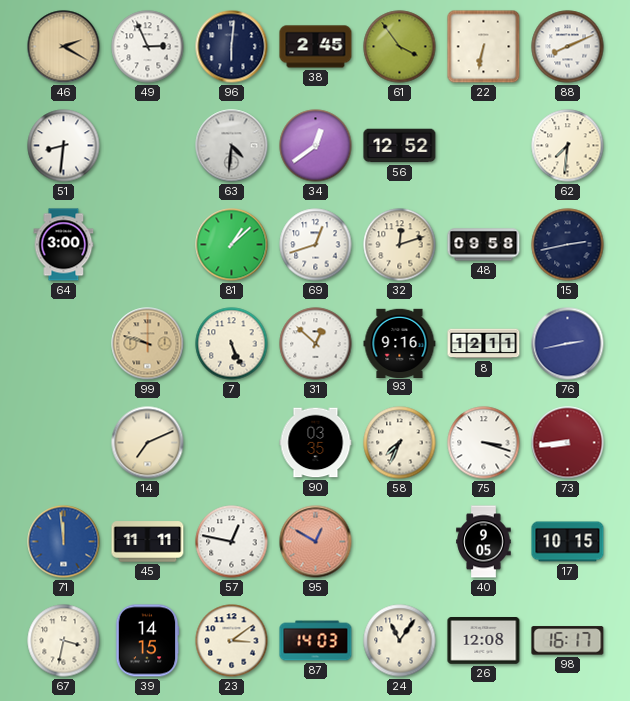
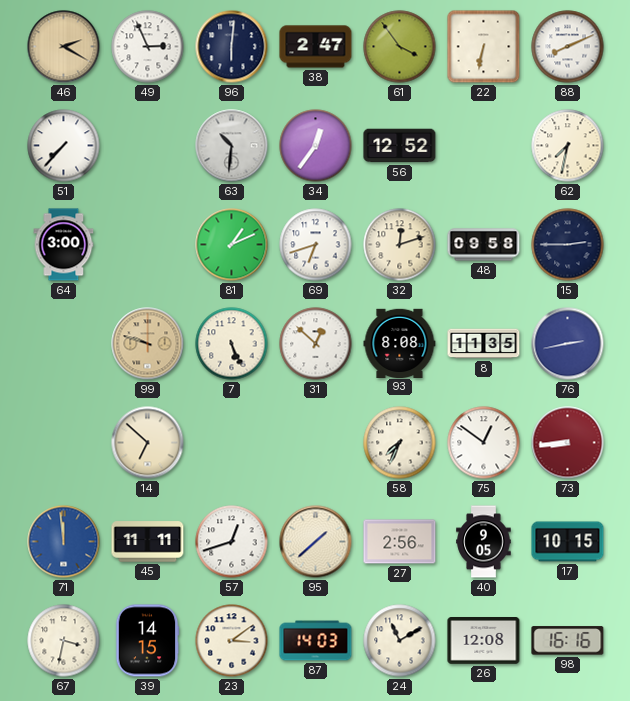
38: 2:45 -> 2:47
51: 8:31 -> 7:37
63: 4:31 -> 10:31
34: 12:39 -> 12:36
62: 7:31 -> 7:32
81: 1:08 -> 1:11
69: 12:42 -> 6:42
15: 2:43 -> 2:45
93: 9:16 -> 8:08
8: 12:11 -> 11:35
14: 7:11 -> 6:52
90: 03:35 -> none
75: 3:18 -> 12:51
57: 12:47 -> 12:42
95: 12:50 -> 1:38
95 dial: salmon -> cream
27: none -> 2:56
24: 11:06 -> 11:10
98: 16:17 -> 16:16
